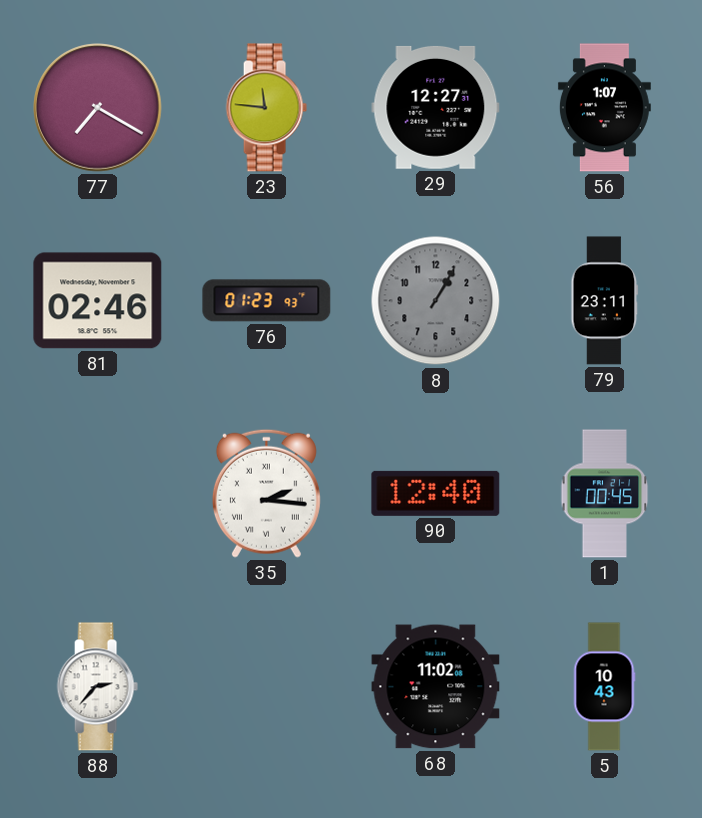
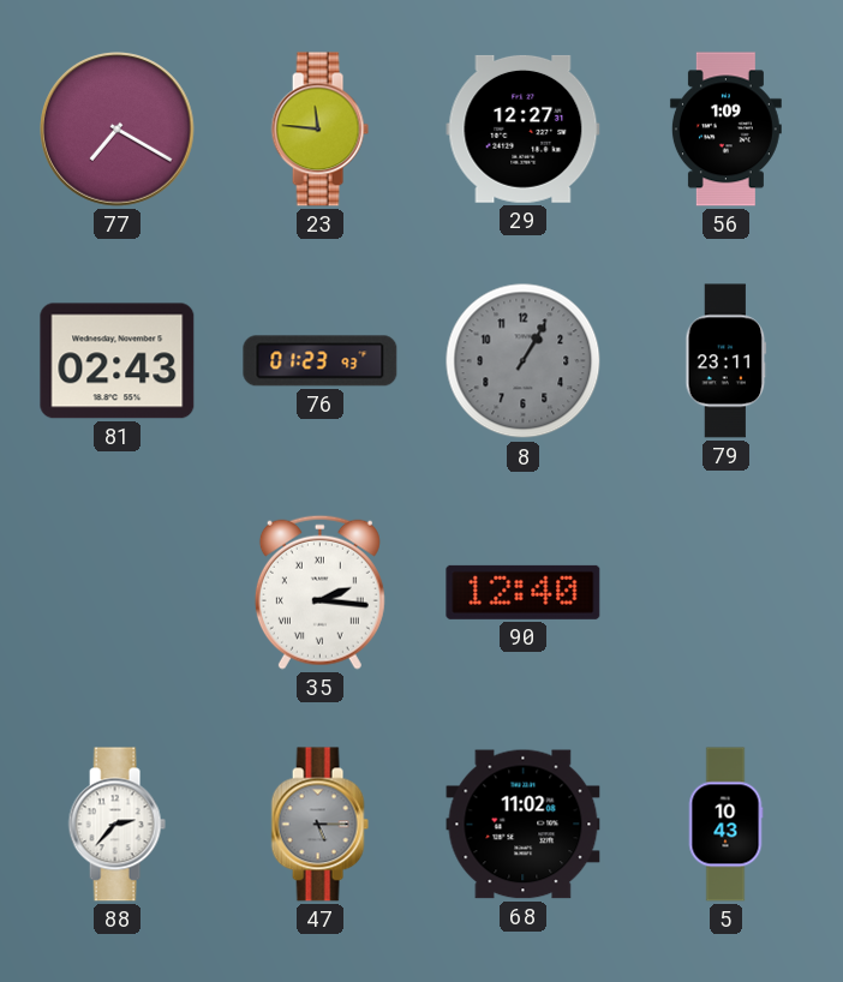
56: 1:07 -> 1:09
81: 02:46 -> 02:43
1: 00:45 -> none
47: none -> 5:15
